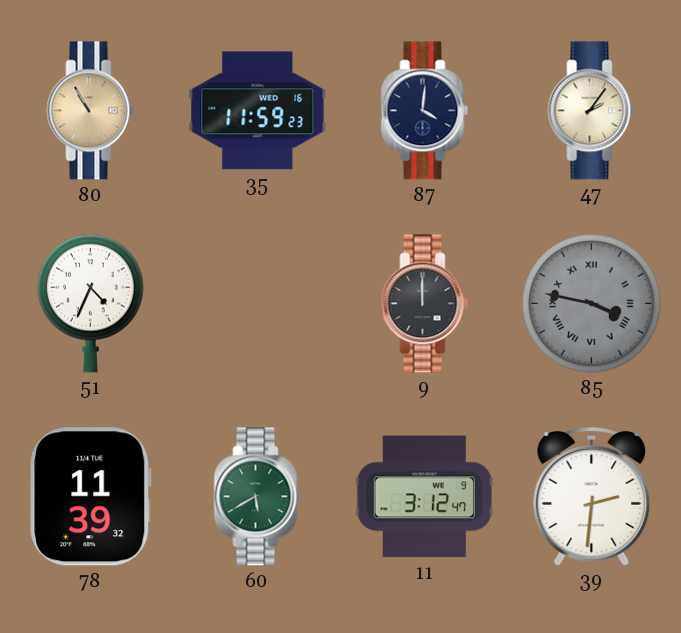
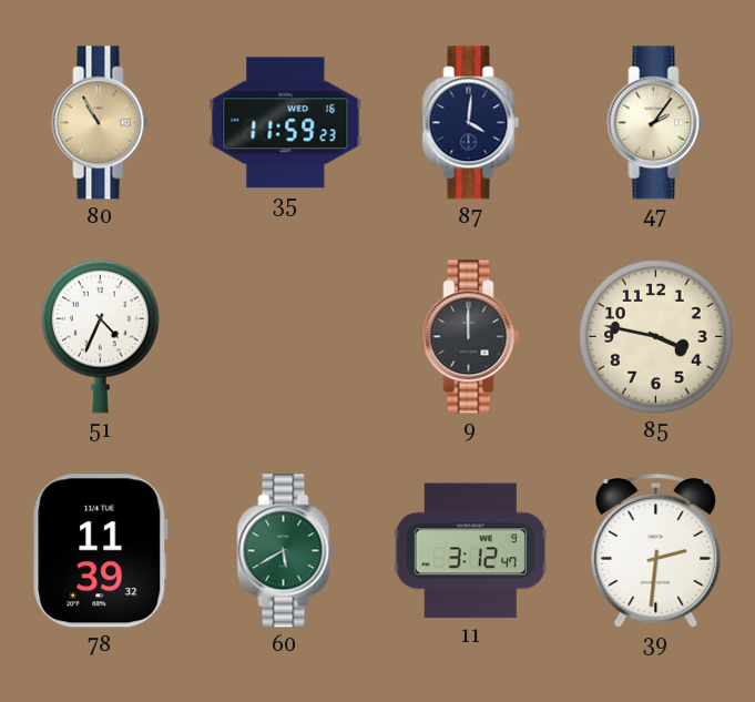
85 dial: grey -> cream
85 numerals: Roman -> Arabic
